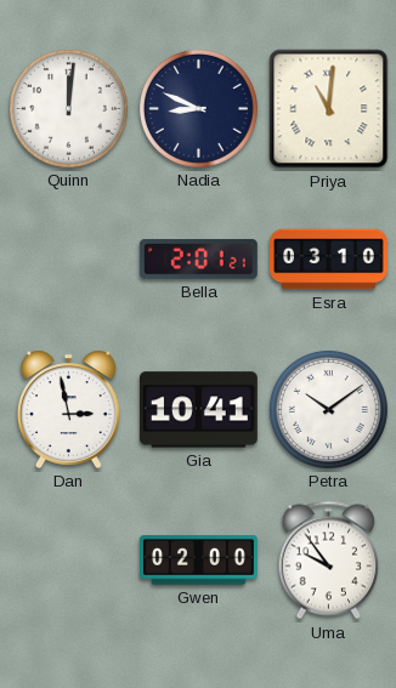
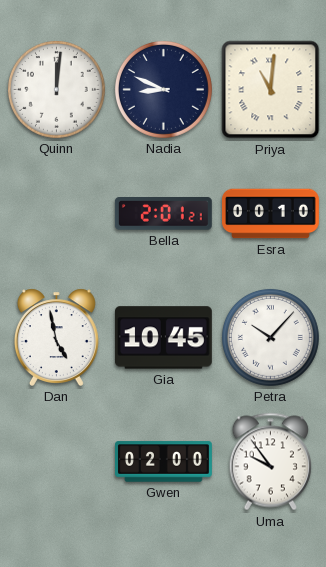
Esra: 03:10 -> 00:10
Dan: 2:58 -> 4:58
Gia: 10:41 -> 10:45
Petra: 10:09 -> 10:07
